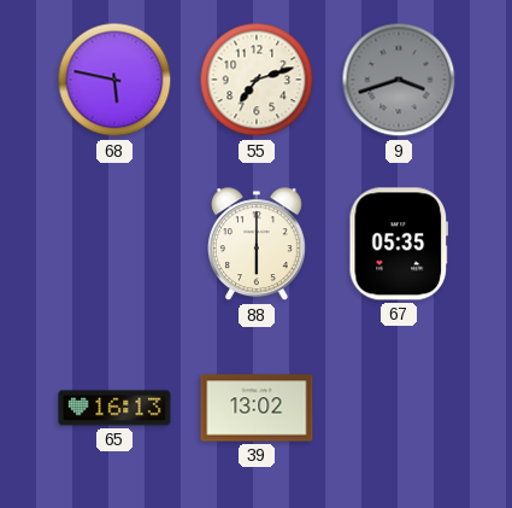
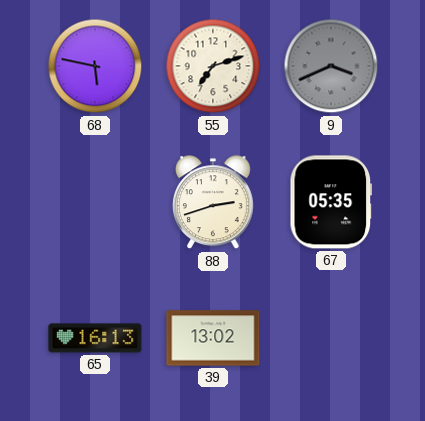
9: 3:42 -> 3:41
88: 6:00 -> 2:42
